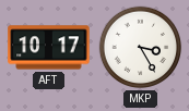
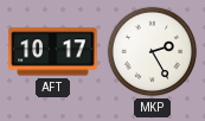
MKP: 3:25 -> 2:25
